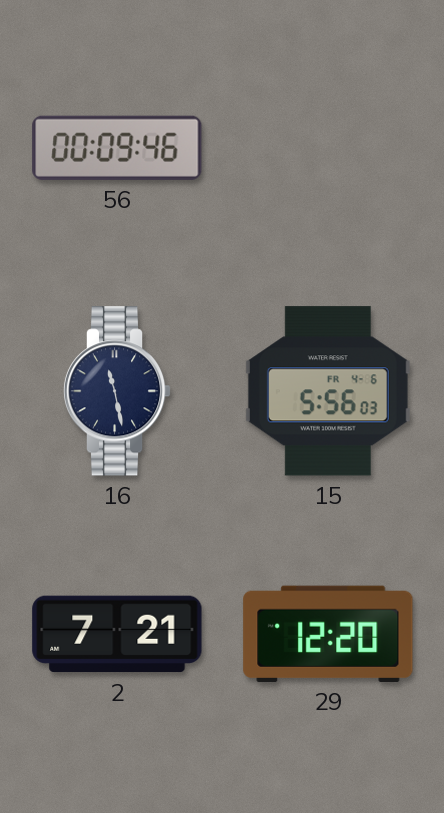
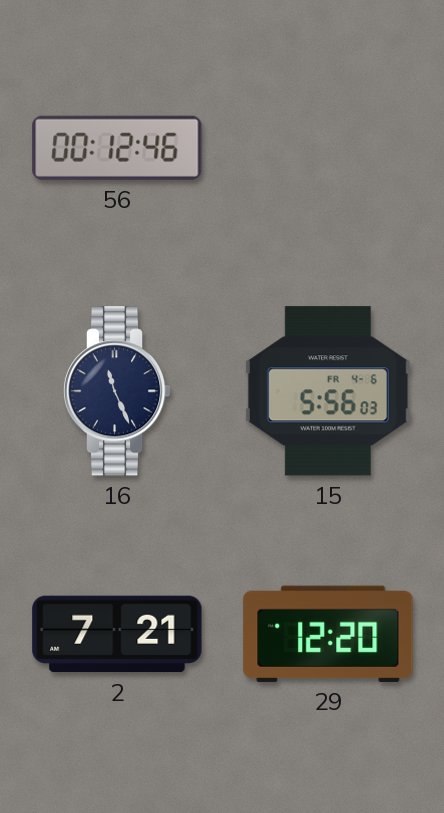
56: 00:09 -> 00:12
16: 11:28 -> 11:26
